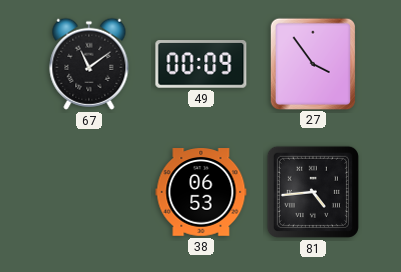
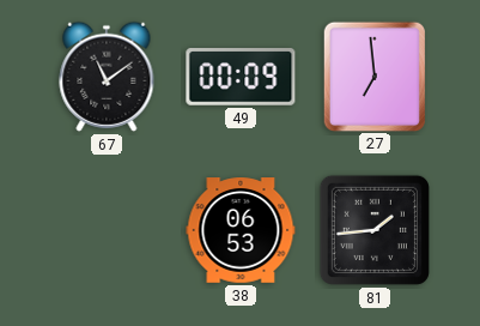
27: 3:54 -> 6:59
81: 4:44 -> 1:44
